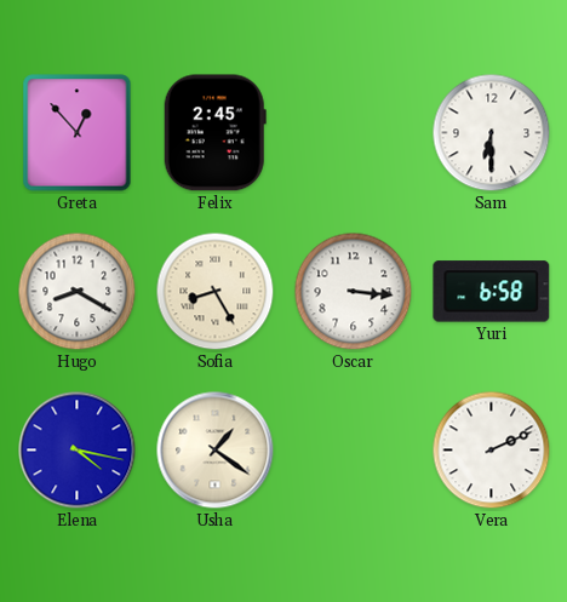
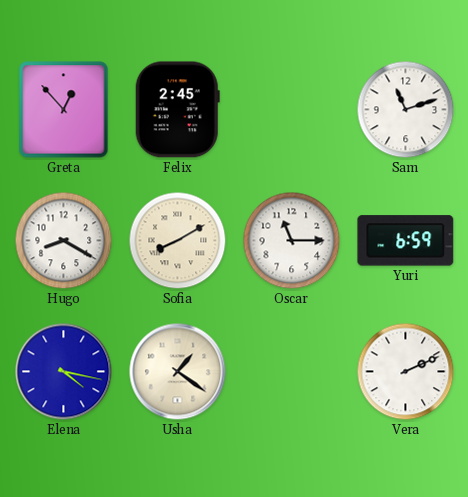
Sam: 6:30 -> 11:12
Sofia: 8:25 -> 8:10
Oscar: 3:16 -> 11:15
Yuri: 6:58 -> 6:59
